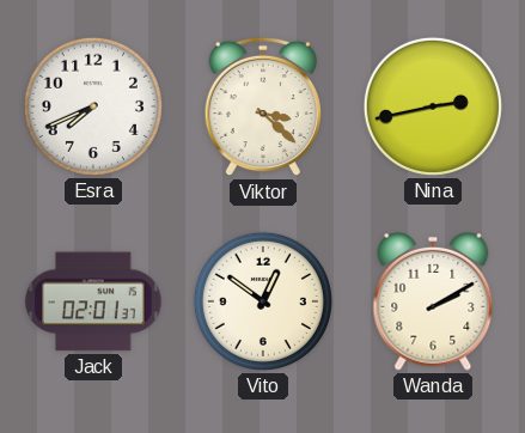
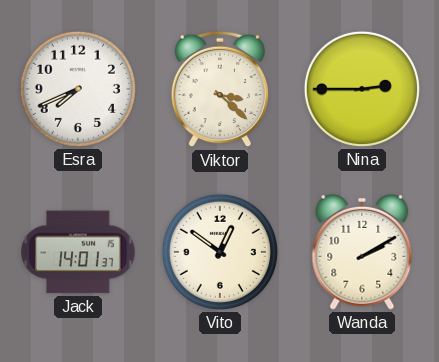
Nina: 2:43 -> 2:45
Jack: 02:01 -> 14:01
